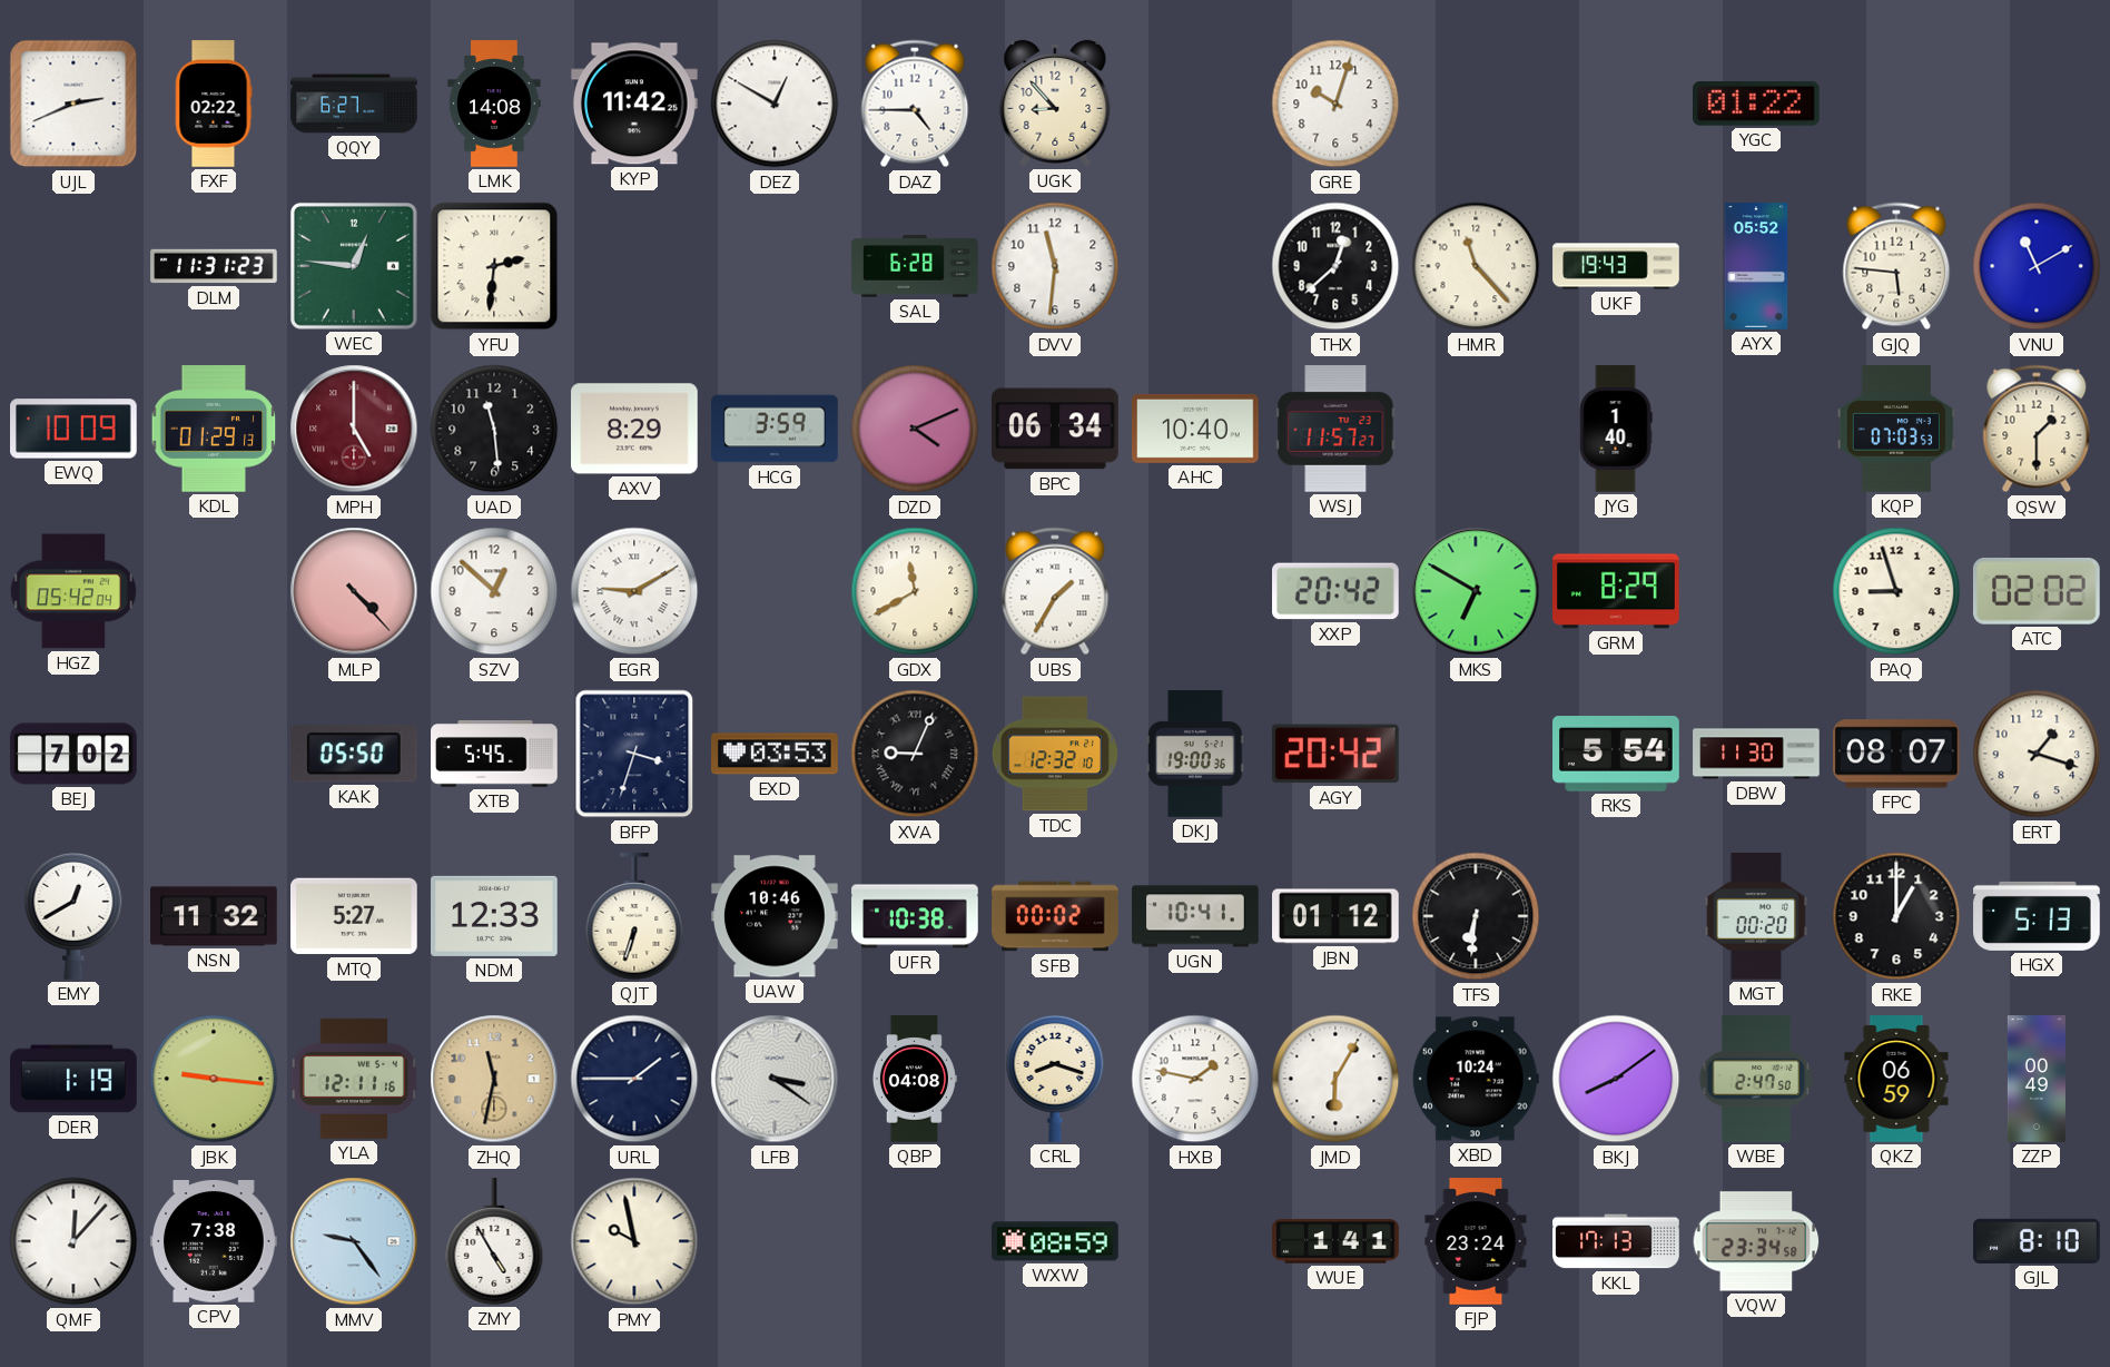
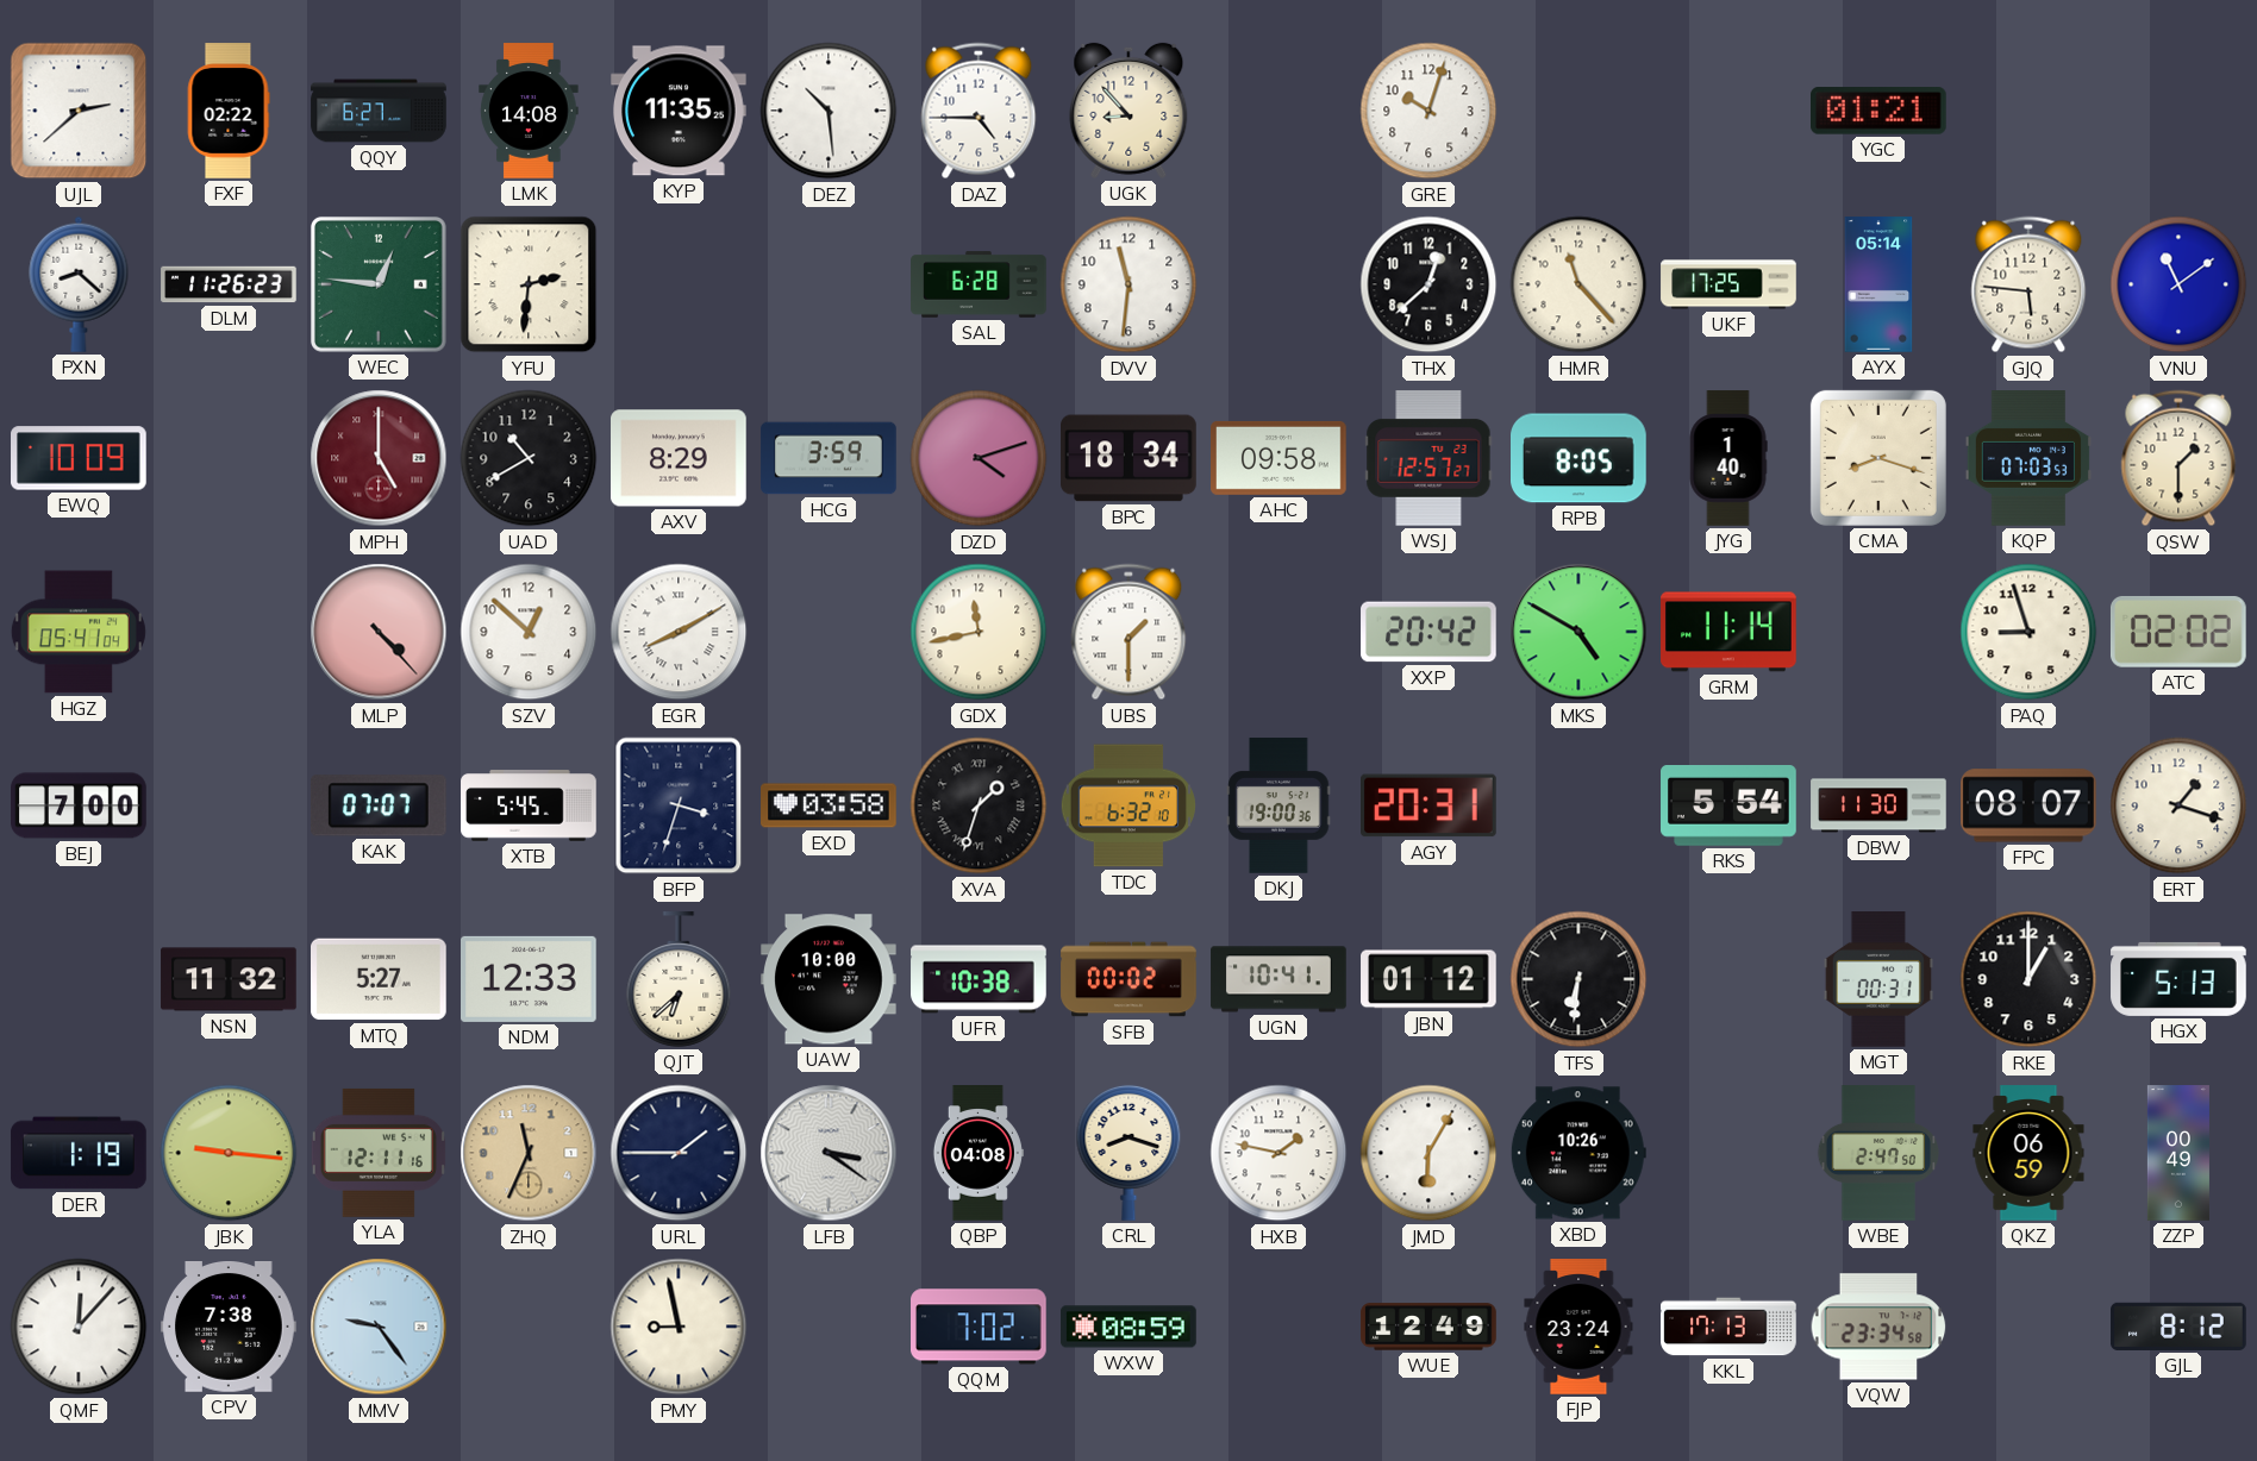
UJL: 2:41 -> 2:38
KYP: 11:42 -> 11:35
DEZ: 12:50 -> 10:29
YGC: 01:22 -> 01:21
PXN: none -> 8:22
DLM: 11:31 -> 11:26
UKF: 19:43 -> 17:25
AYX: 05:52 -> 05:14
VNU: 11:10 -> 11:09
KDL: 01:29 -> none
UAD: 11:29 -> 10:40
DZD: 4:11 -> 4:12
BPC: 06:34 -> 18:34
AHC: 10:40 -> 09:58
WSJ: 11:57 -> 12:57
RPB: none -> 8:05
CMA: none -> 8:18
HGZ: 05:42 -> 05:41
EGR: 9:10 -> 8:10
GDX: 11:40 -> 11:43
UBS: 1:35 -> 1:30
MKS: 6:50 -> 4:50
GRM: 8:29 -> 11:14
BEJ: 7:02 -> 7:00
KAK: 05:50 -> 07:07
EXD: 03:53 -> 03:58
XVA: 9:04 -> 1:33
TDC: 12:32 -> 6:32
AGY: 20:42 -> 20:31
EMY: 12:40 -> none
QJT: 6:33 -> 6:38
UAW: 10:46 -> 10:00
MGT: 00:20 -> 00:31
ZHQ: 11:32 -> 11:34
XBD: 10:24 -> 10:26
BKJ: 8:09 -> none
ZMY: 4:55 -> none
PMY: 9:58 -> 8:58
QQM: none -> 7:02
WUE: 1:41 -> 12:49
GJL: 8:10 -> 8:12
